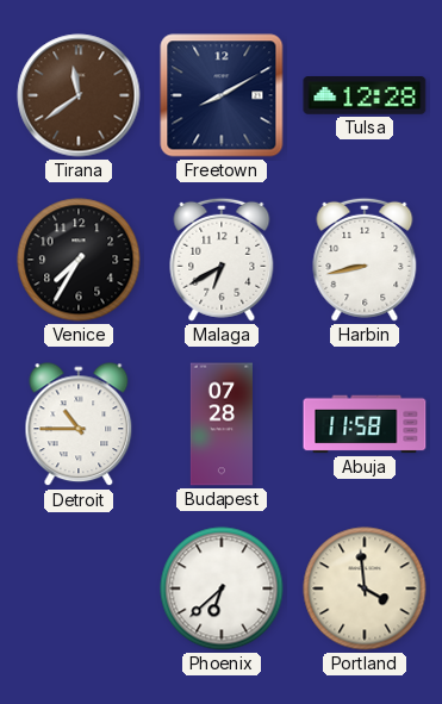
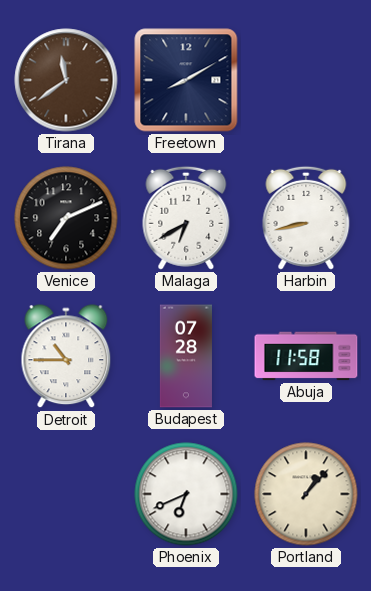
Tulsa: 12:28 -> none
Venice: 7:35 -> 7:11
Phoenix: 6:38 -> 6:41
Portland: 3:59 -> 1:07
